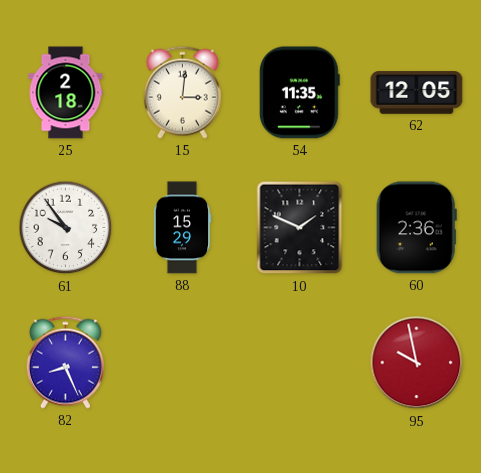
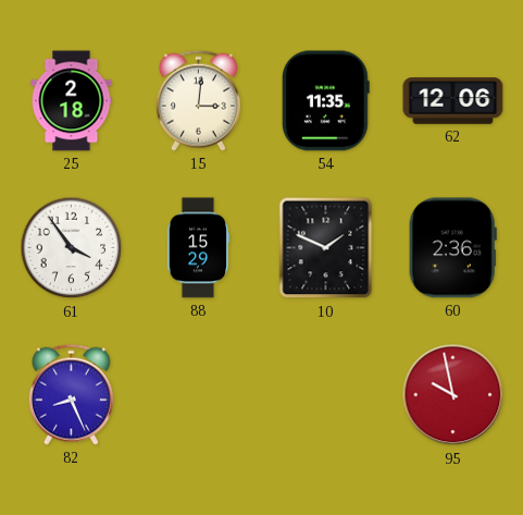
62: 12:05 -> 12:06
61: 9:54 -> 3:54
